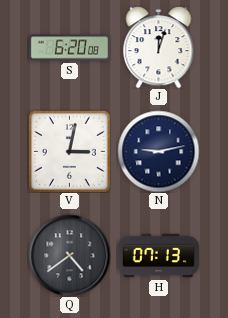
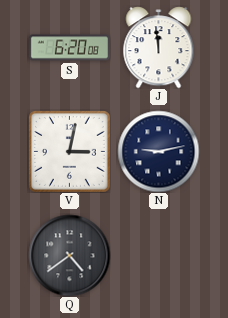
J: 12:03 -> 11:59
H: 07:13 -> none
